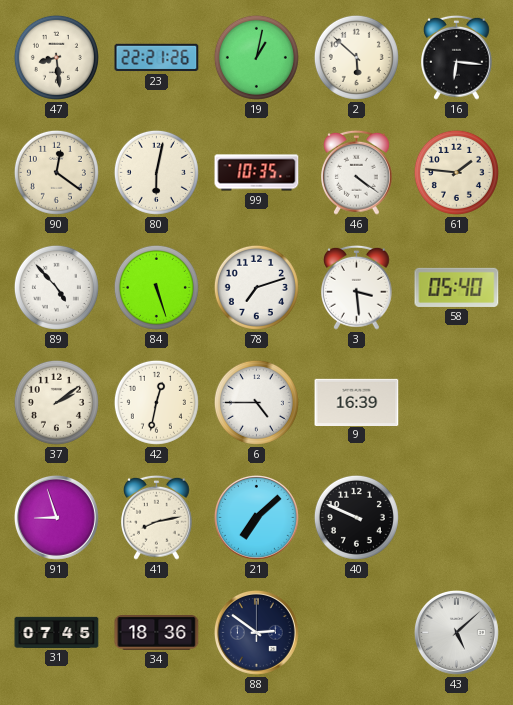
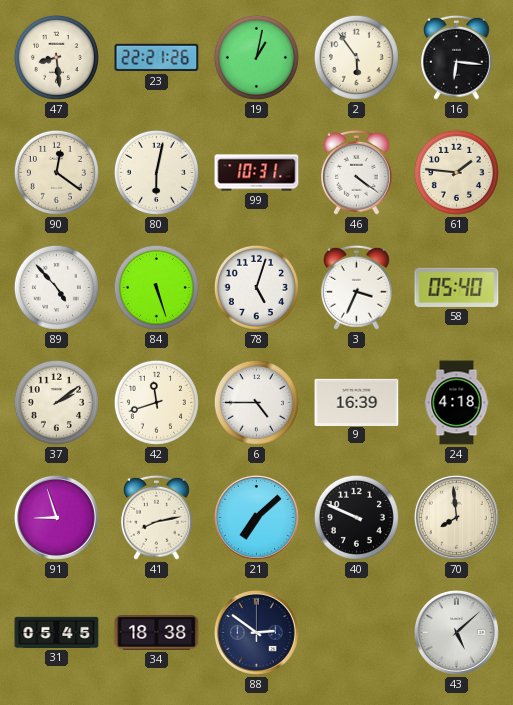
2: 5:52 -> 5:54
99: 10:35 -> 10:31
78: 7:12 -> 5:03
3: 3:29 -> 3:34
42: 12:32 -> 11:42
24: none -> 4:18
70: none -> 7:59
31: 07:45 -> 05:45
34: 18:36 -> 18:38
